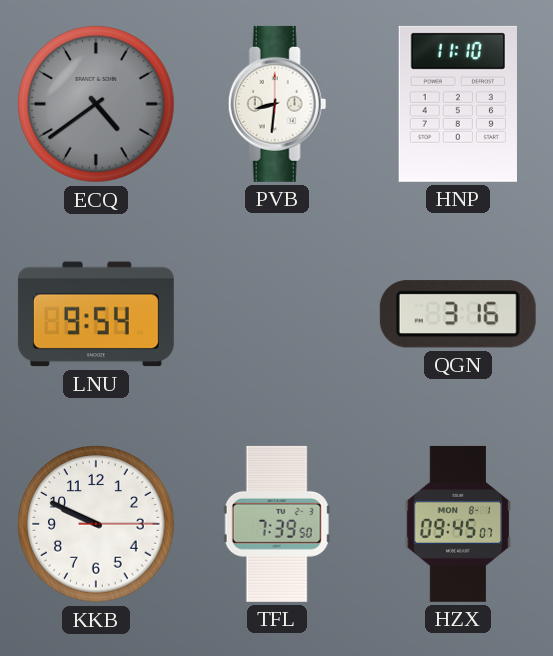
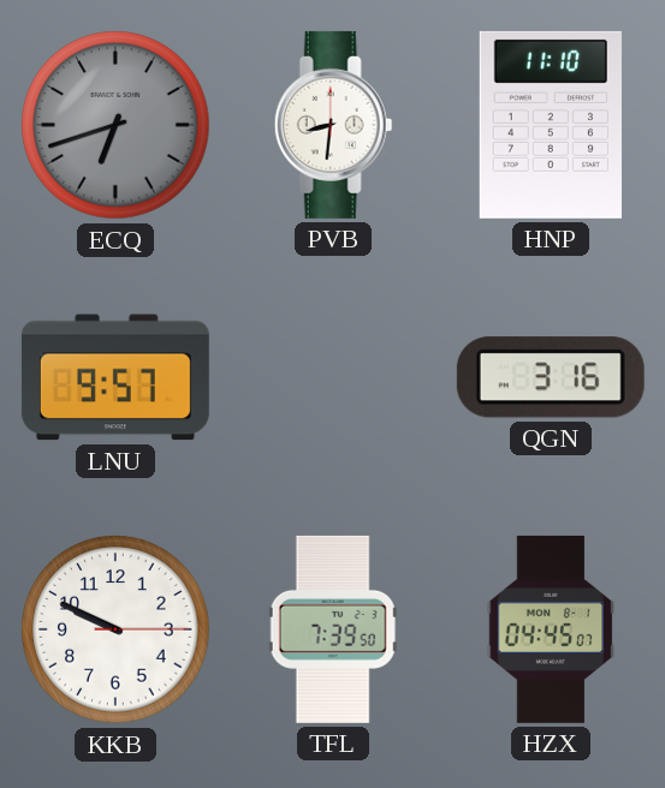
ECQ: 4:39 -> 6:42
LNU: 9:54 -> 9:57
HZX: 09:45 -> 04:45
